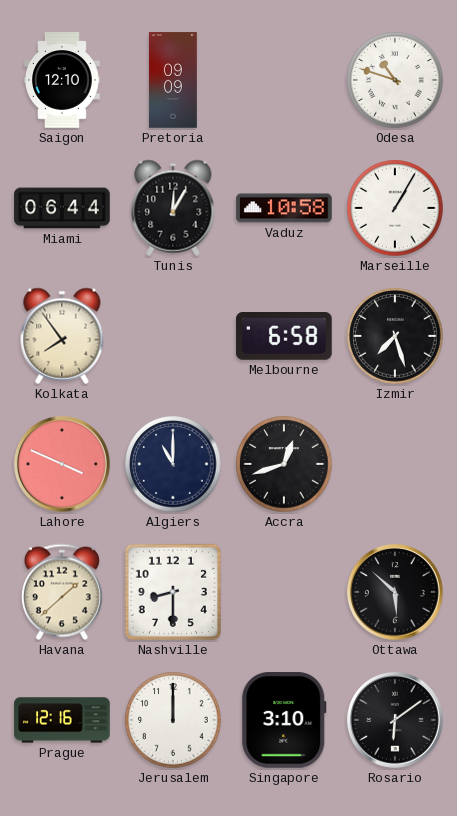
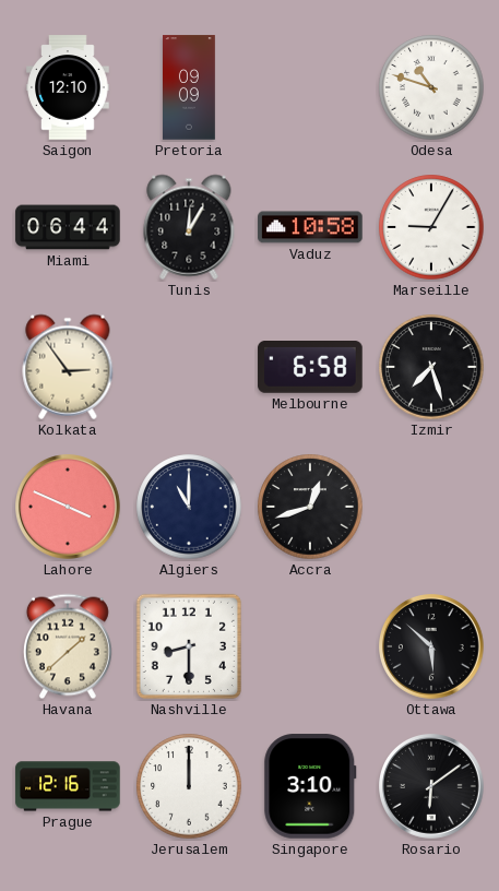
Marseille: 1:05 -> 9:05
Kolkata: 7:54 -> 2:54
